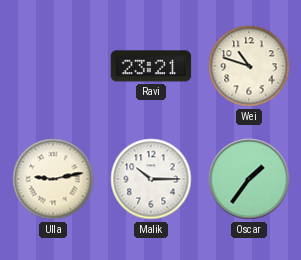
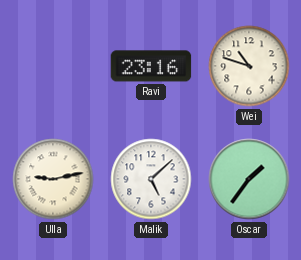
Ravi: 23:21 -> 23:16
Malik: 10:15 -> 5:08
